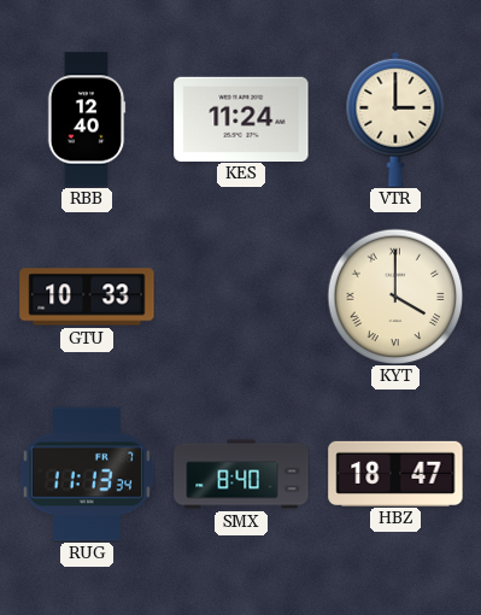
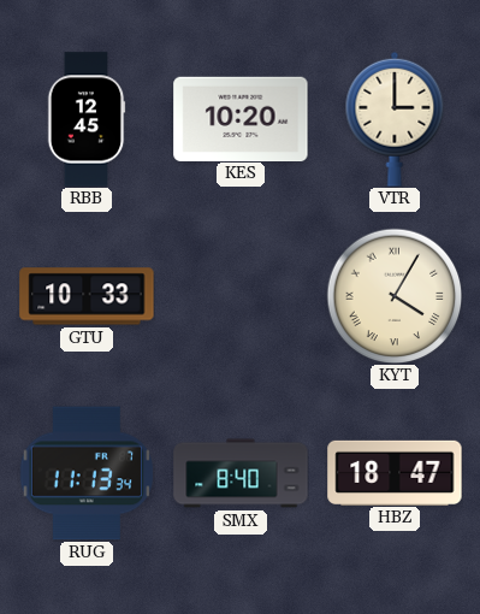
RBB: 12:40 -> 12:45
KES: 11:24 -> 10:20
KYT: 4:00 -> 4:05
